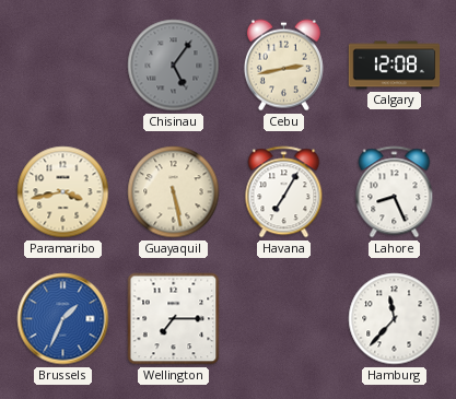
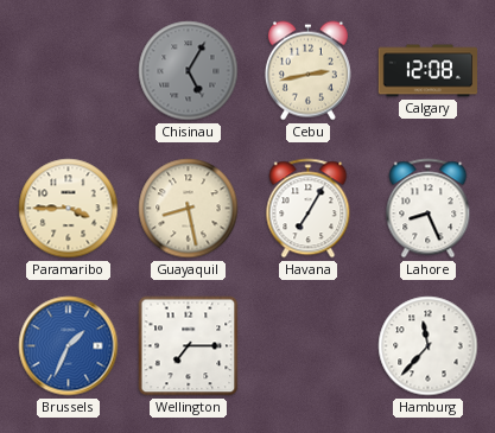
Chisinau: 5:06 -> 5:05
Paramaribo: 3:43 -> 3:45
Guayaquil: 5:28 -> 8:28
